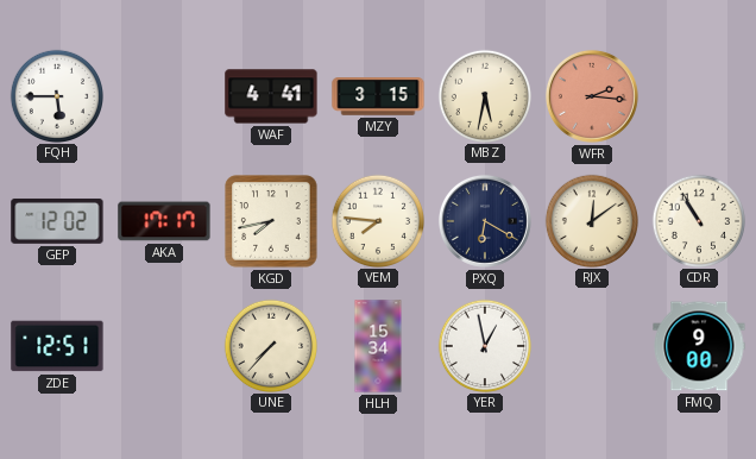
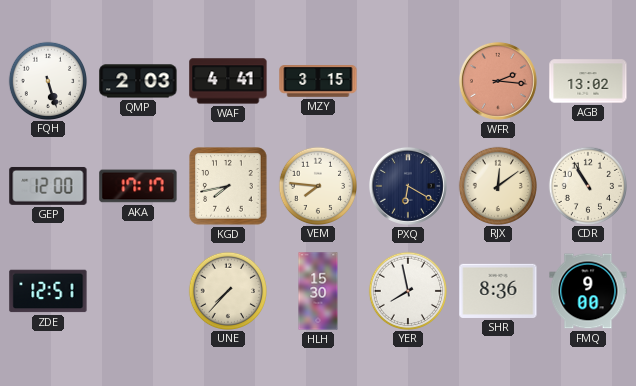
FQH: 5:45 -> 5:27
QMP: none -> 2:03
MBZ: 5:32 -> none
AGB: none -> 13:02
GEP: 12:02 -> 12:00
HLH: 15:34 -> 15:30
YER: 12:58 -> 7:58
SHR: none -> 8:36
